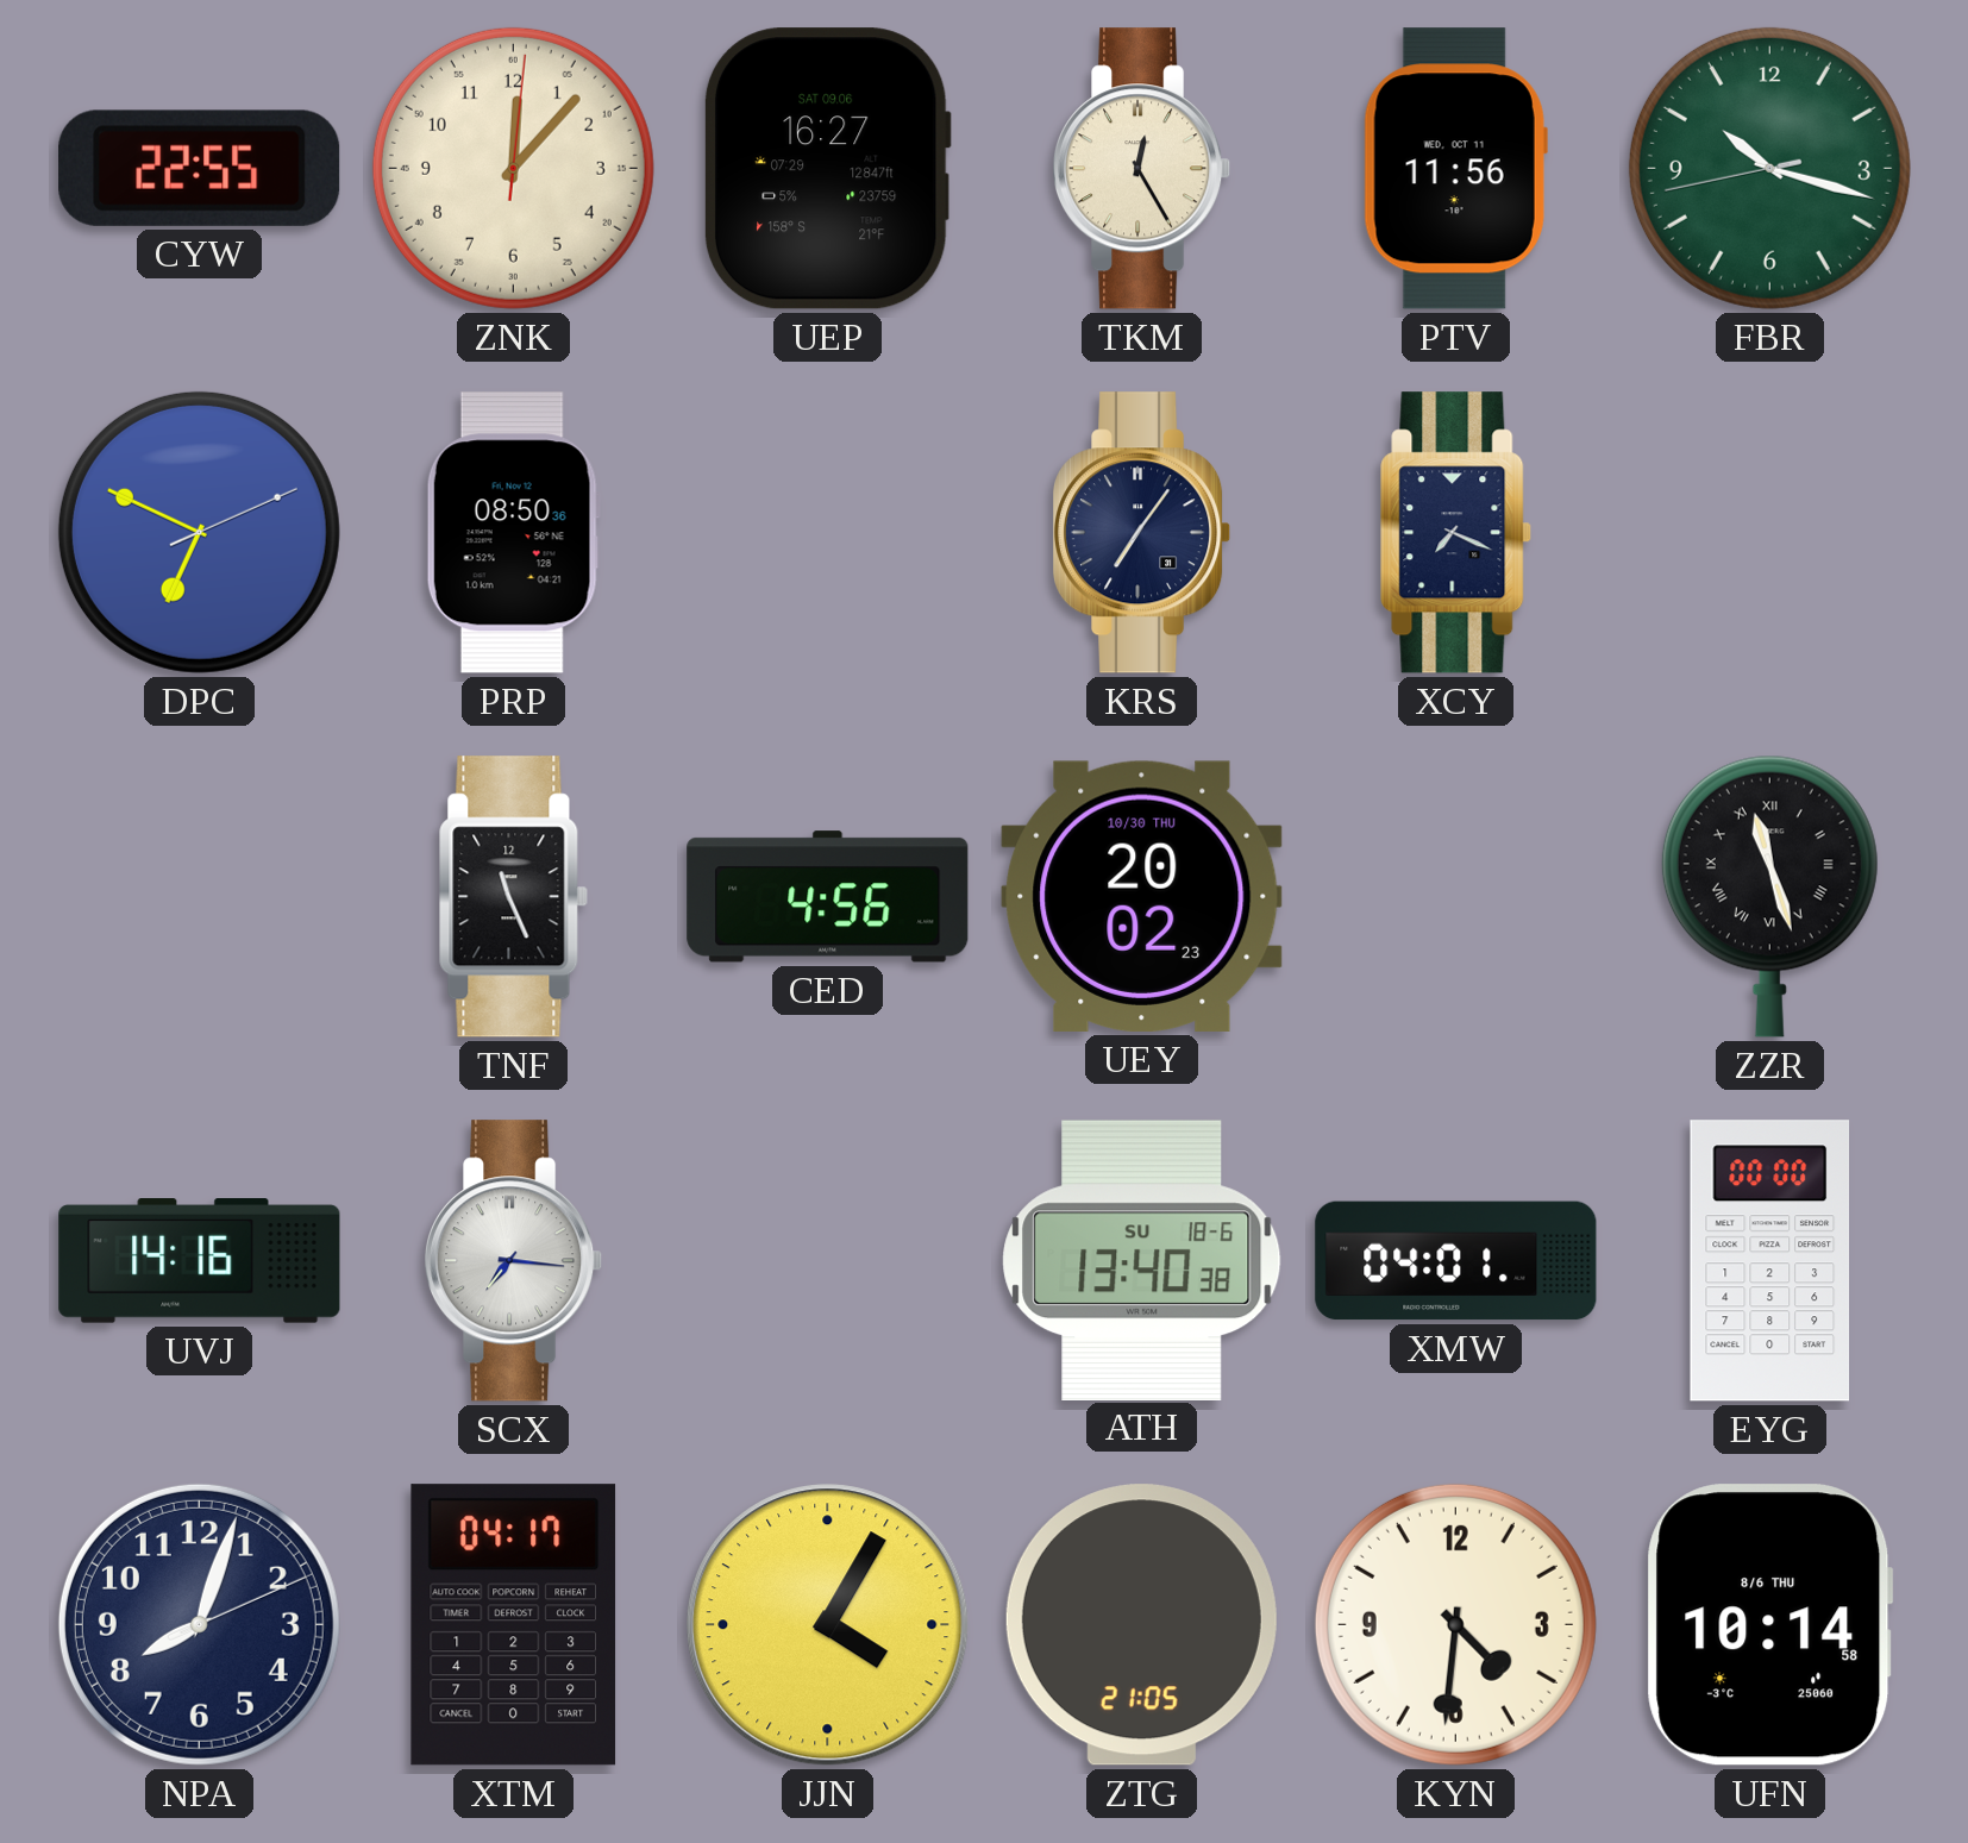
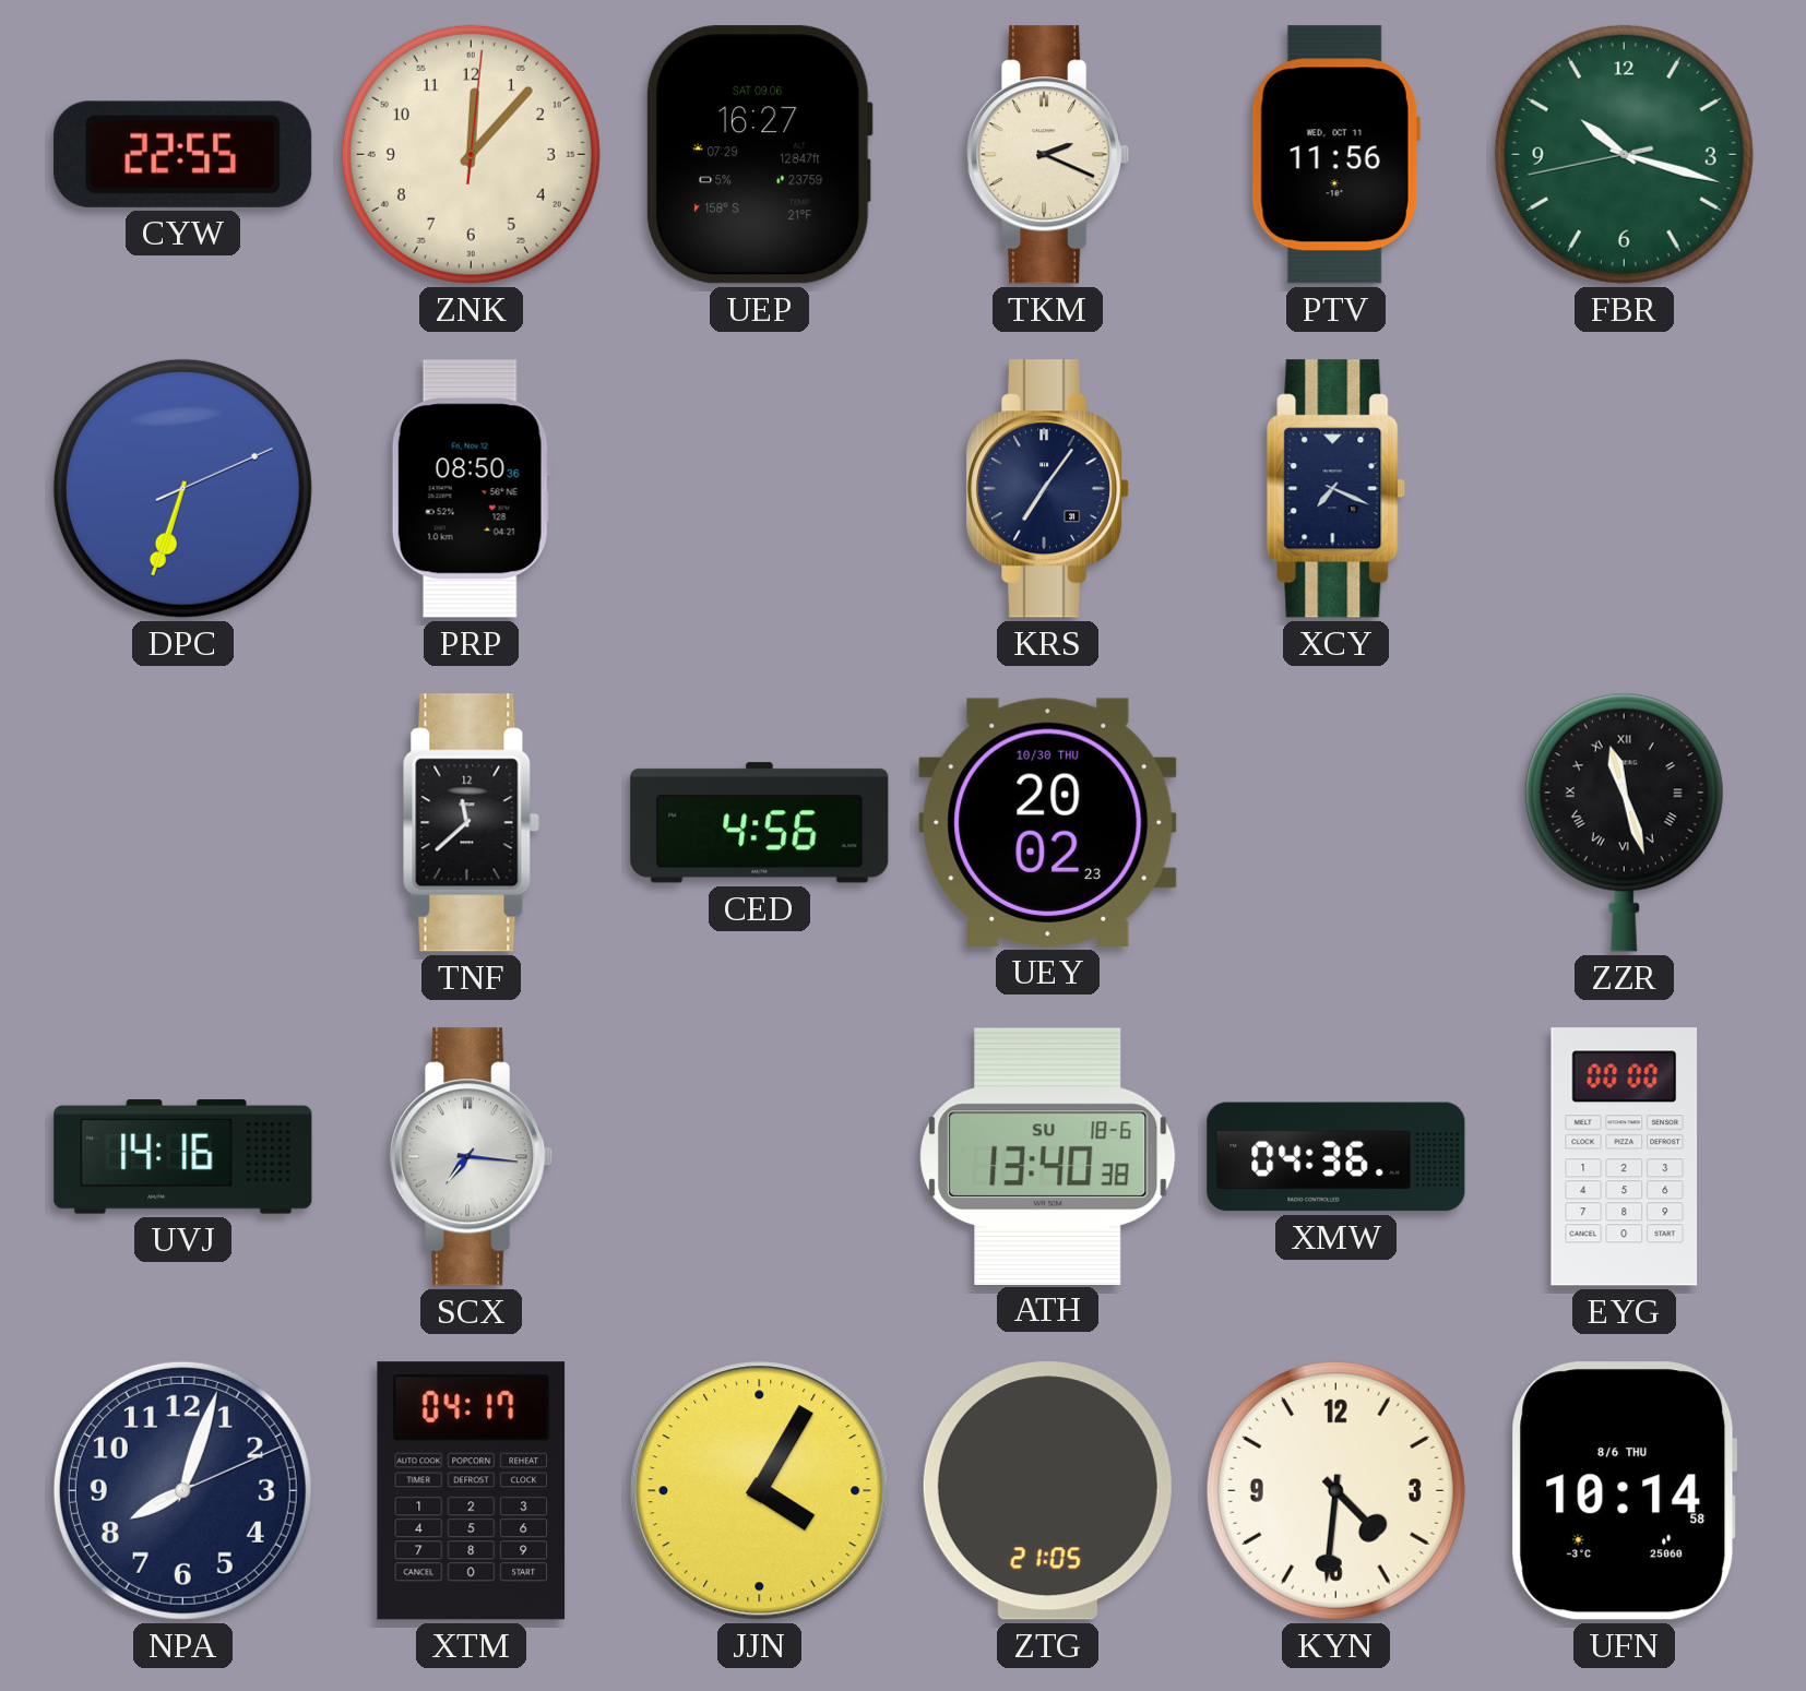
TKM: 12:25 -> 2:19
DPC: 6:49 -> 6:33
TNF: 11:26 -> 11:38
XMW: 04:01 -> 04:36
